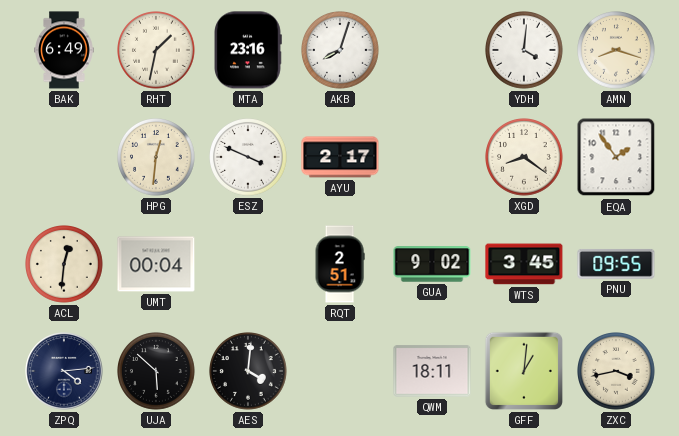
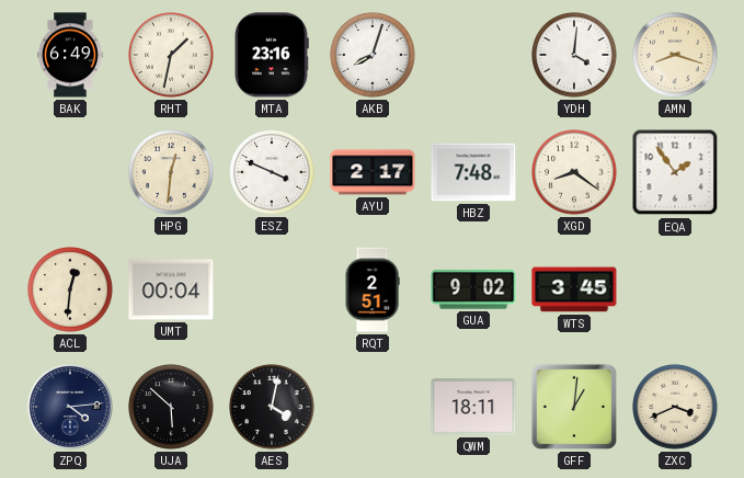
HBZ: none -> 7:48
PNU: 09:55 -> none
AES: 4:01 -> 4:02
ZXC: 3:43 -> 3:41
